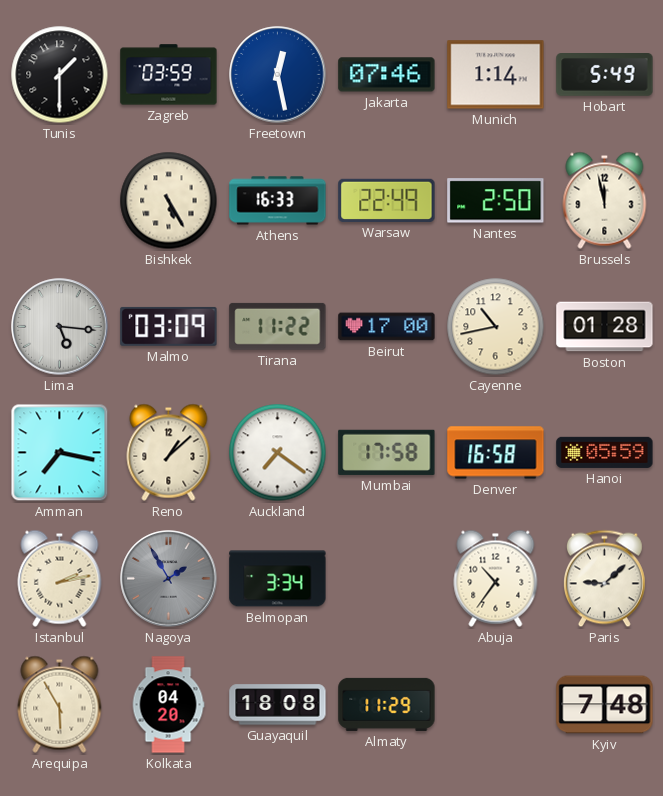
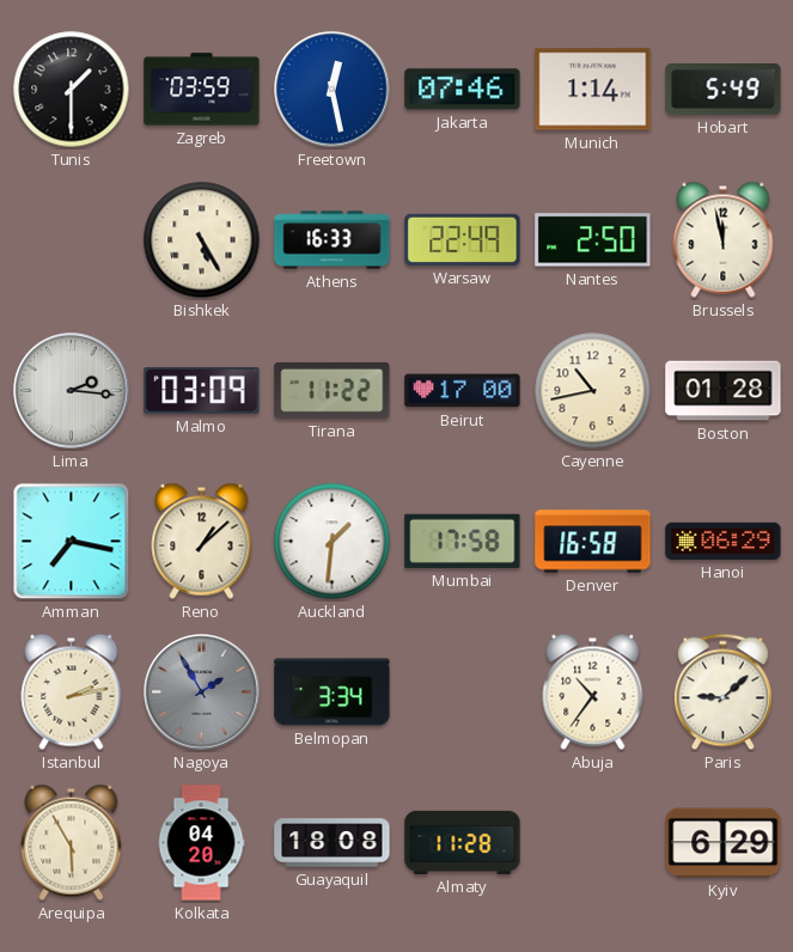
Lima: 5:16 -> 2:16
Auckland: 7:21 -> 1:31
Hanoi: 05:59 -> 06:29
Almaty: 11:29 -> 11:28
Kyiv: 7:48 -> 6:29
